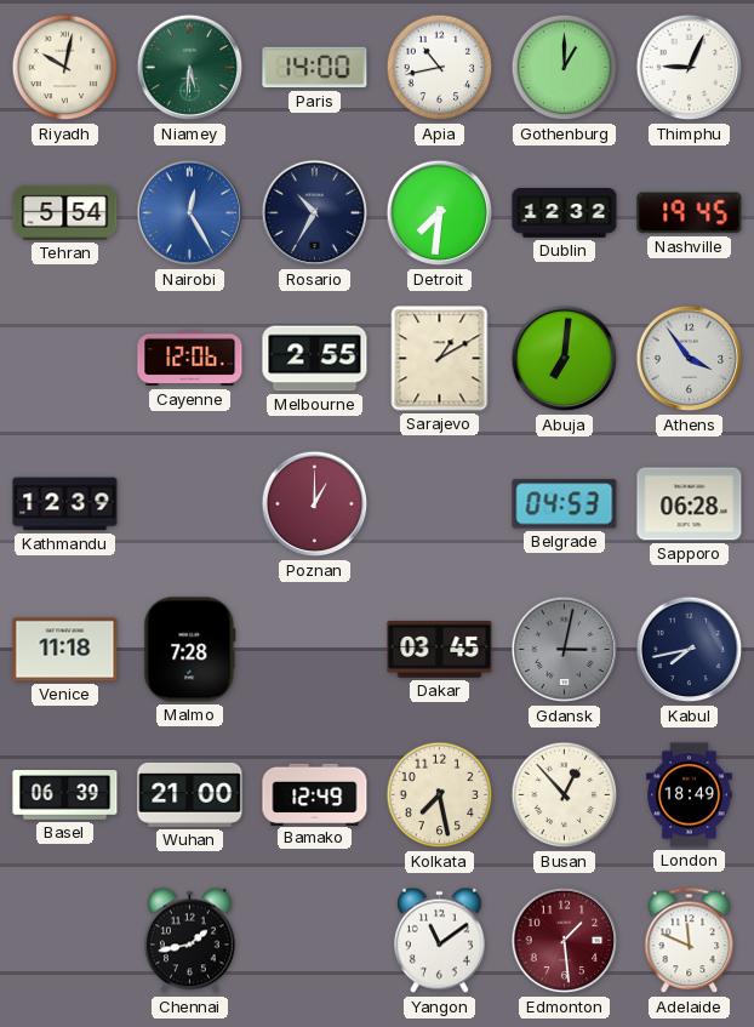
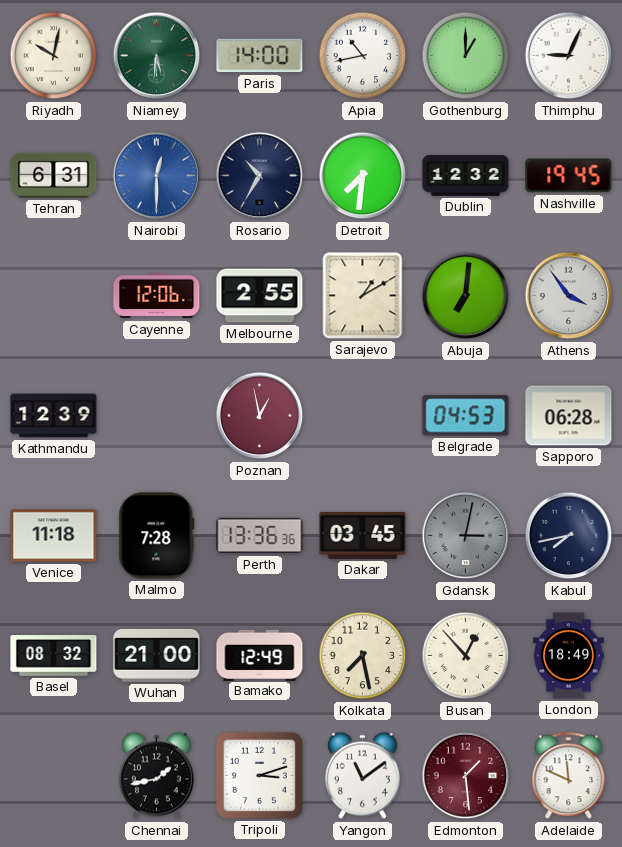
Tehran: 5:54 -> 6:31
Nairobi: 12:25 -> 12:30
Poznan: 1:00 -> 12:58
Perth: none -> 13:36
Basel: 06:39 -> 08:32
Tripoli: none -> 3:12
